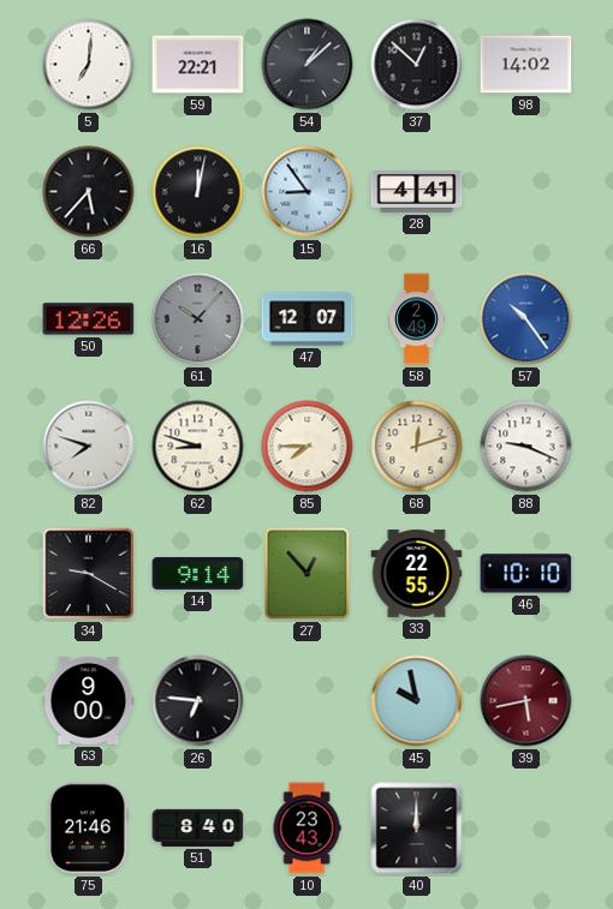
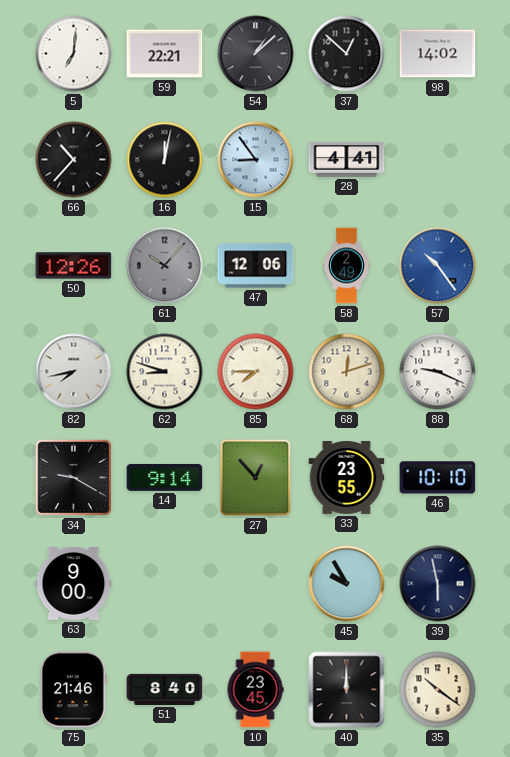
66: 5:37 -> 10:37
47: 12:07 -> 12:06
82: 7:48 -> 7:43
33: 22:55 -> 23:55
26: 6:46 -> none
45: 9:58 -> 9:55
39: 5:43 -> 5:58
39 dial: burgundy -> navy
10: 23:43 -> 23:45
35: none -> 10:21
